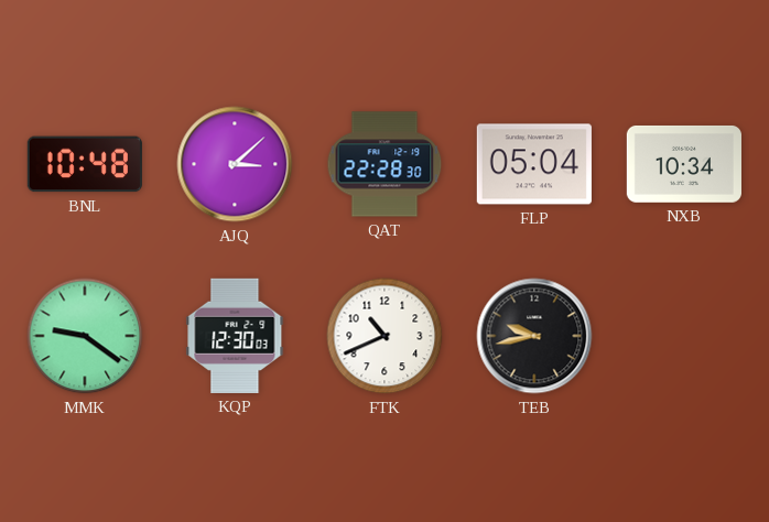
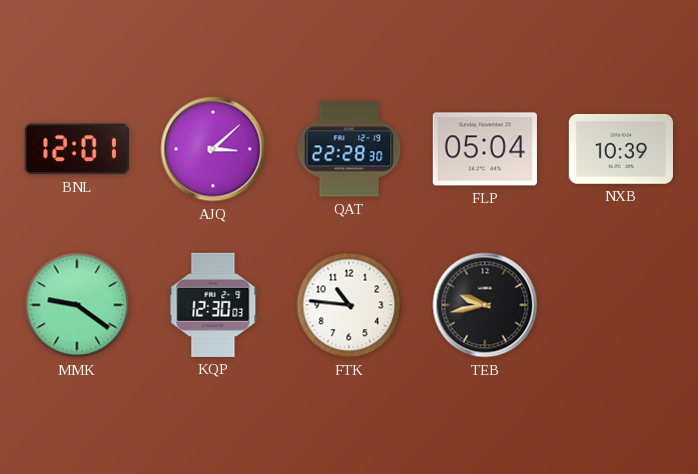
BNL: 10:48 -> 12:01
NXB: 10:34 -> 10:39
FTK: 10:41 -> 10:46
